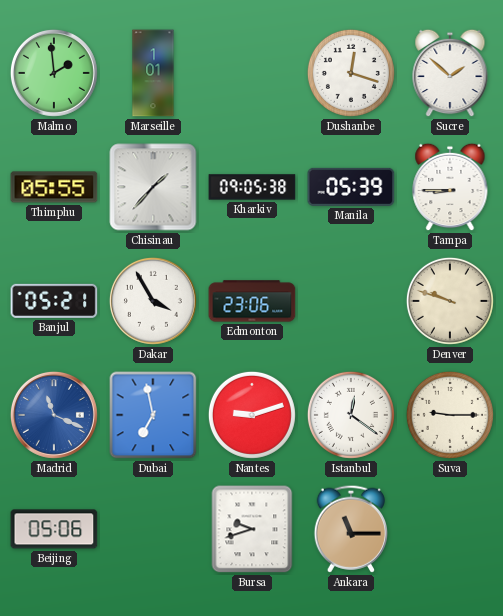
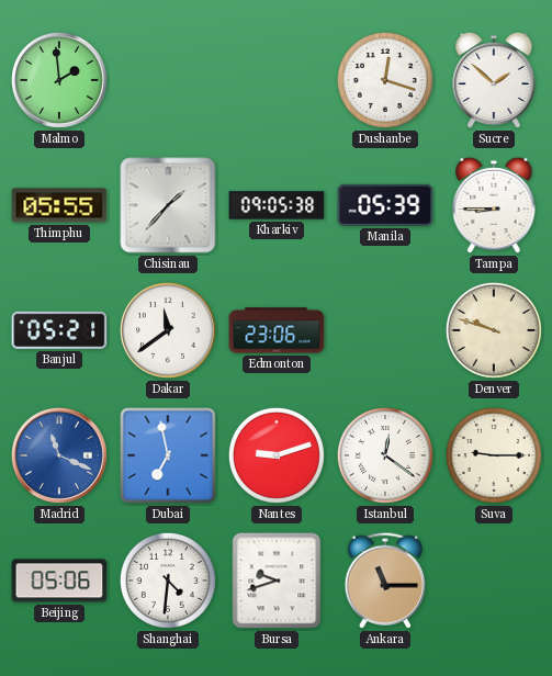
Marseille: 1:01 -> none
Dakar: 3:55 -> 11:39
Shanghai: none -> 4:31
